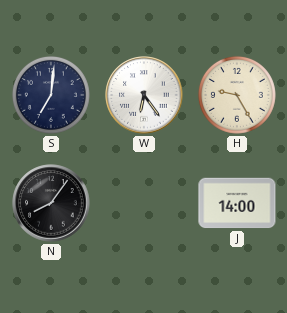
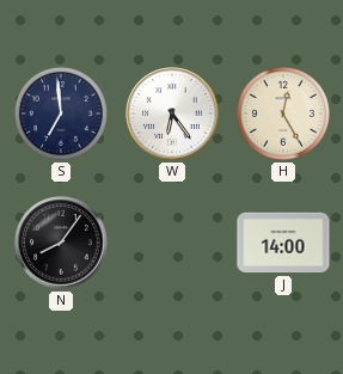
S: 7:01 -> 6:59
H: 9:25 -> 12:25
